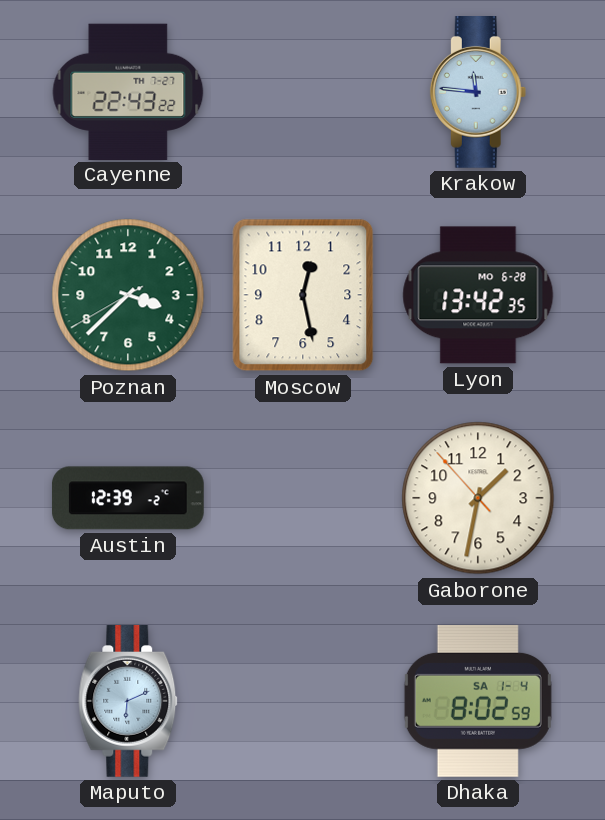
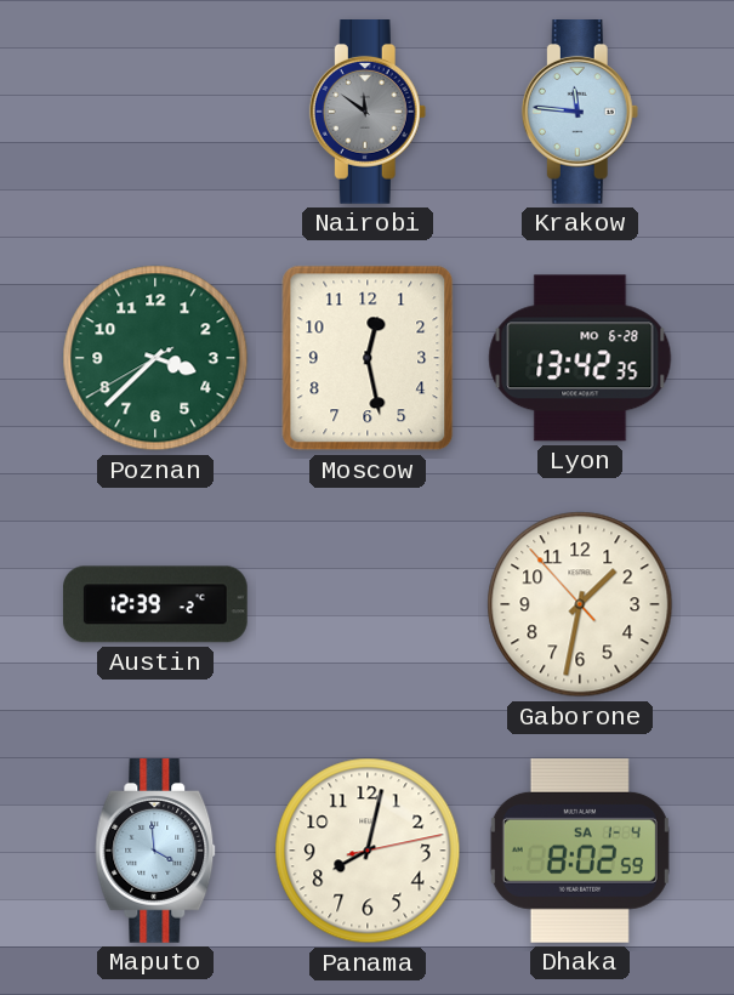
Cayenne: 22:43 -> none
Nairobi: none -> 11:51
Maputo: 6:11 -> 3:59
Panama: none -> 8:02
